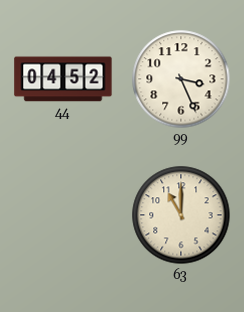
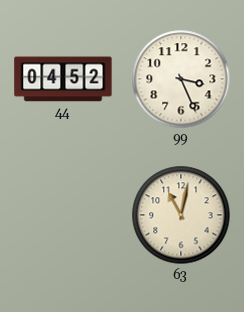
63: 11:00 -> 11:02
